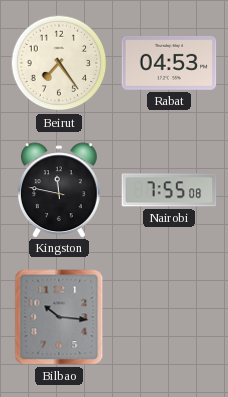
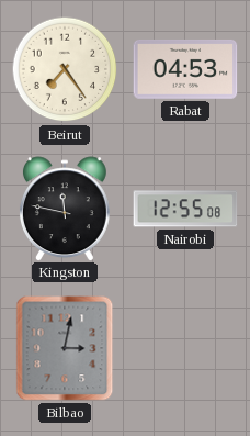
Nairobi: 7:55 -> 12:55
Bilbao: 10:16 -> 3:02
